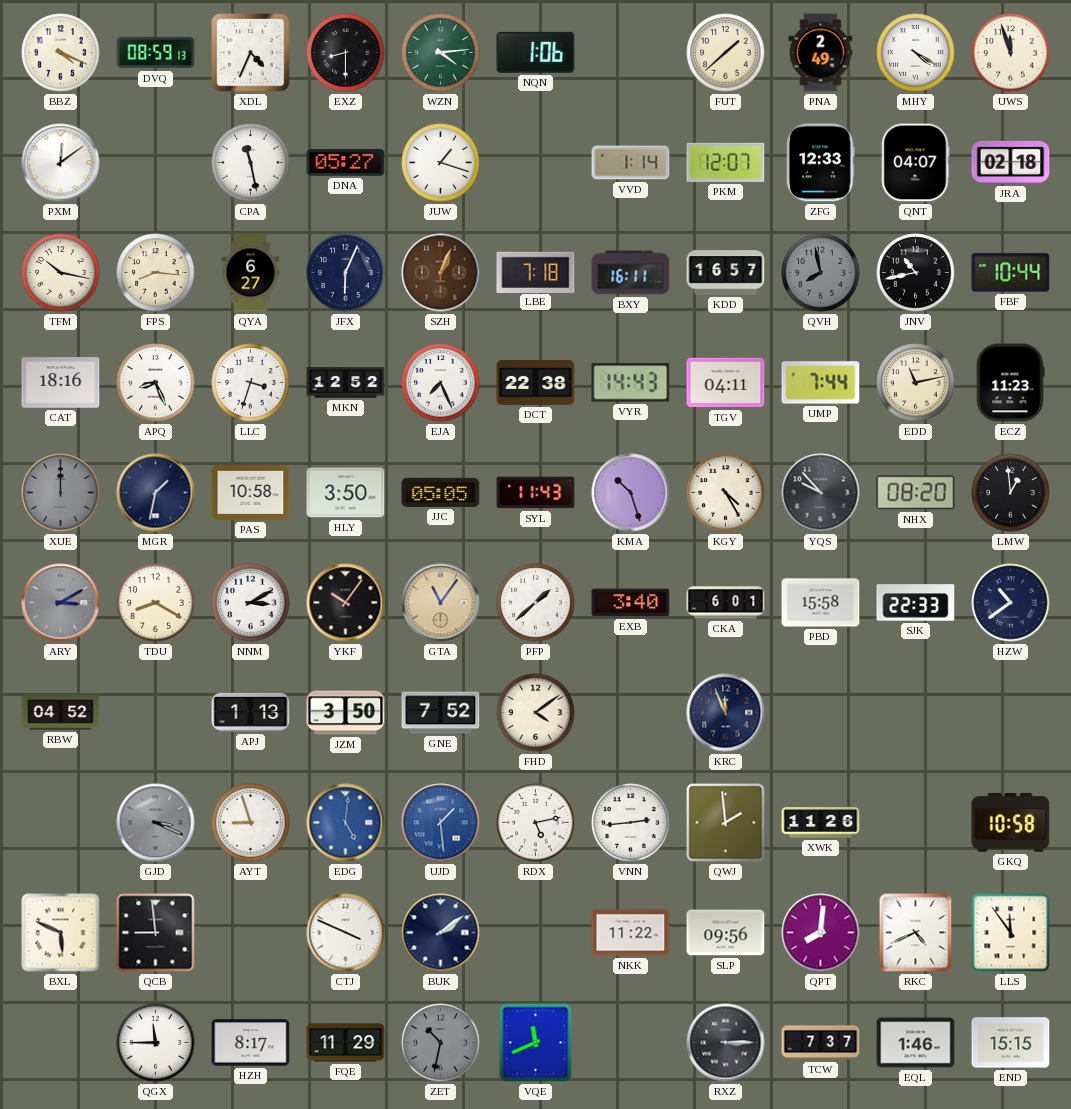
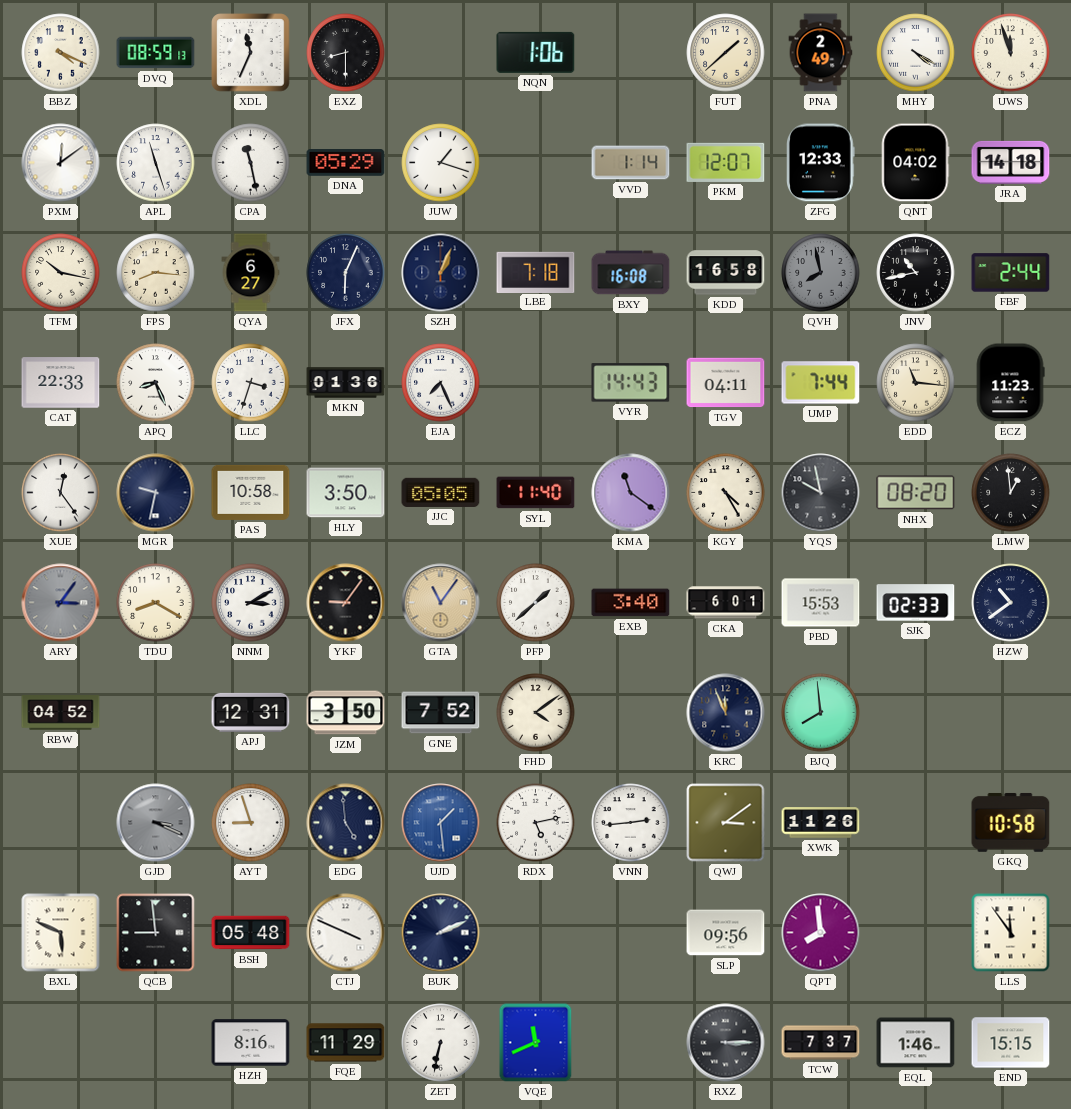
XDL: 4:34 -> 11:34
WZN: 4:14 -> none
APL: none -> 11:27
DNA: 05:27 -> 05:29
QNT: 04:07 -> 04:02
JRA: 02:18 -> 14:18
SZH dial: brown -> navy
BXY: 16:11 -> 16:08
KDD: 16:57 -> 16:58
FBF: 10:44 -> 2:44
CAT: 18:16 -> 22:33
MKN: 12:52 -> 01:36
DCT: 22:38 -> none
EDD: 11:13 -> 11:16
XUE: 12:00 -> 12:24
XUE dial: grey -> white
MGR: 1:32 -> 9:32
SYL: 11:43 -> 11:40
KMA: 10:27 -> 11:21
YQS: 9:53 -> 9:58
ARY: 3:10 -> 3:06
YKF: 10:06 -> 9:06
PBD: 15:58 -> 15:53
SJK: 22:33 -> 02:33
APJ: 1:13 -> 12:31
BJQ: none -> 7:59
EDG: 5:01 -> 4:59
EDG dial: blue -> navy
QWJ: 1:59 -> 3:09
BSH: none -> 05:48
BUK: 2:09 -> 2:11
NKK: 11:22 -> none
QPT: 8:01 -> 7:59
RKC: 4:41 -> none
QGX: 11:45 -> none
HZH: 8:17 -> 8:16
ZET: 10:32 -> 6:32
ZET dial: grey -> white
